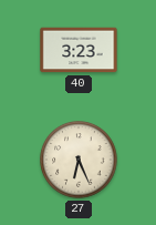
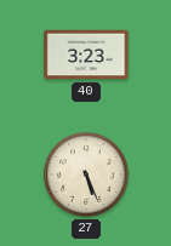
27: 6:26 -> 5:26
